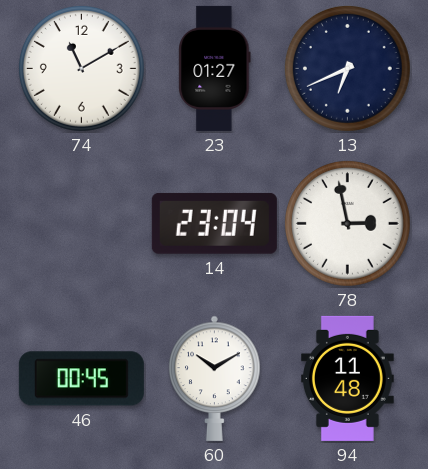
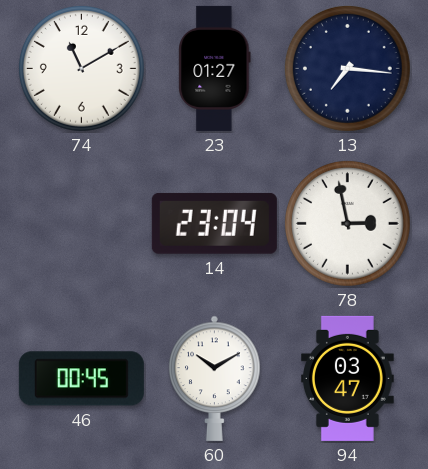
13: 6:41 -> 7:16
94: 11:48 -> 03:47
